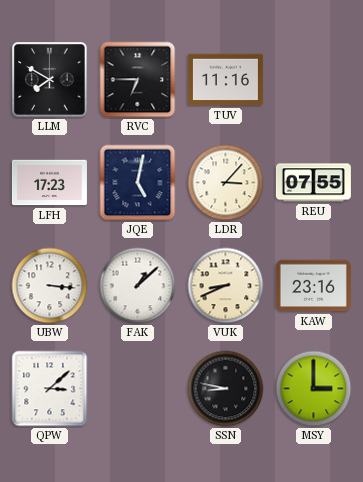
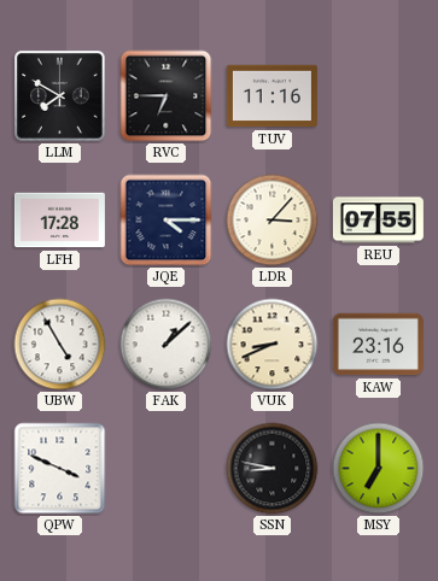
LFH: 17:23 -> 17:28
JQE: 5:02 -> 4:15
UBW: 3:16 -> 4:55
QPW: 3:08 -> 3:49
MSY: 3:00 -> 7:00
